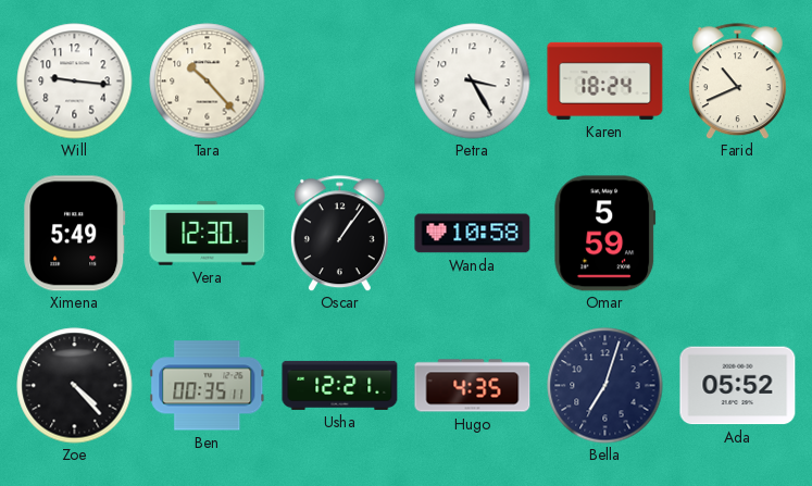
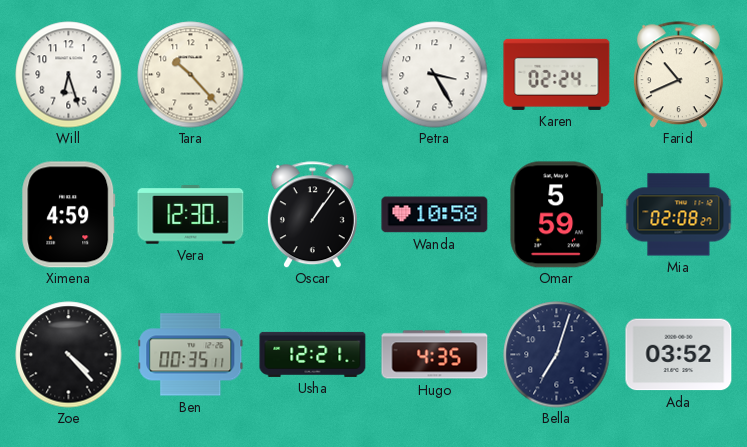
Will: 9:16 -> 6:27
Karen: 18:24 -> 02:24
Ximena: 5:49 -> 4:59
Mia: none -> 02:08
Ada: 05:52 -> 03:52
